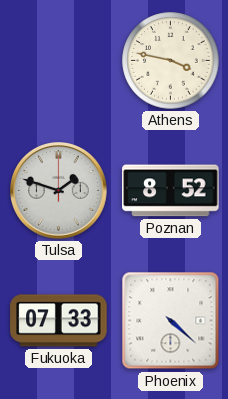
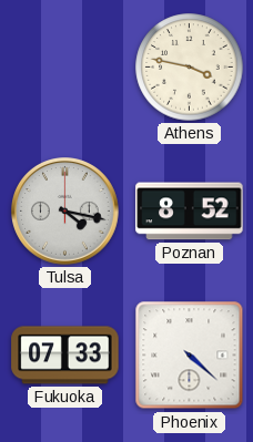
Tulsa: 1:48 -> 4:17
